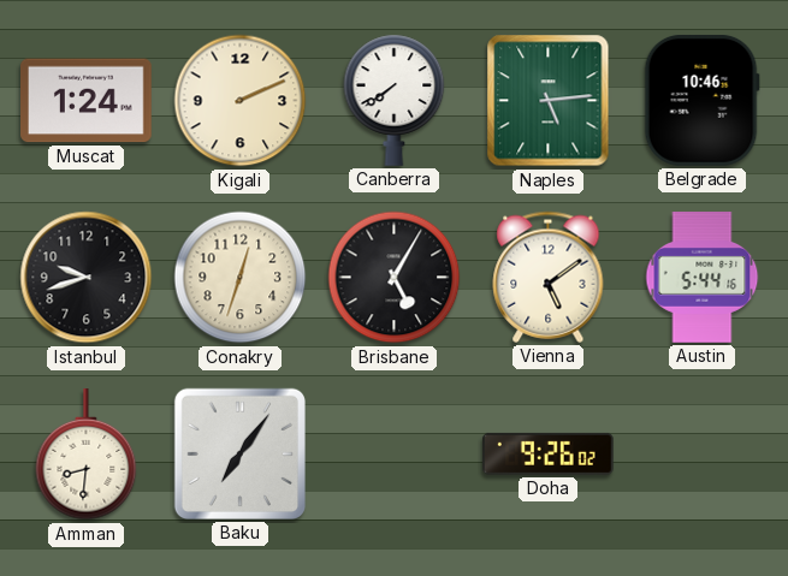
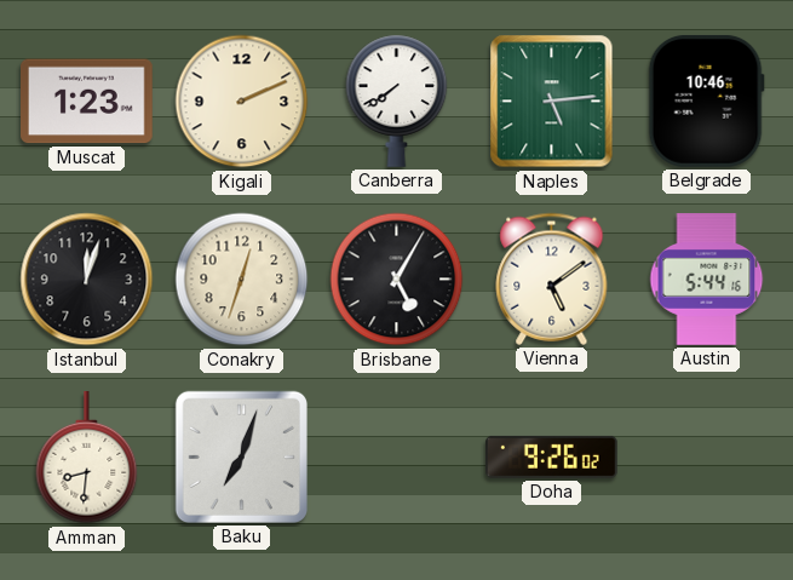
Muscat: 1:24 -> 1:23
Istanbul: 9:42 -> 12:03
Baku: 7:06 -> 7:03
